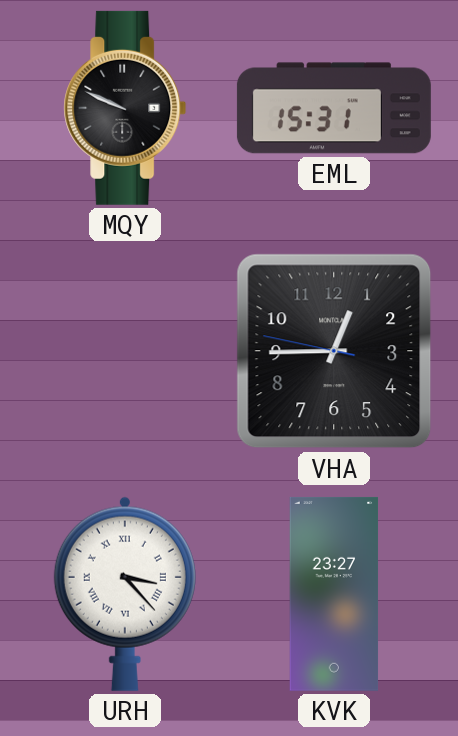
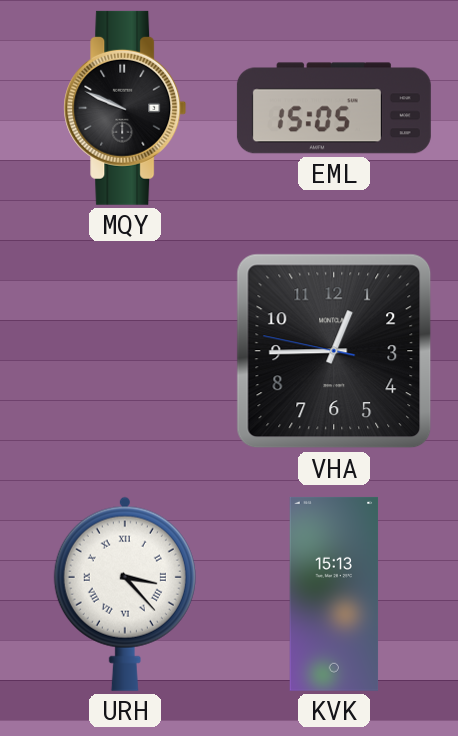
EML: 15:31 -> 15:05
KVK: 23:27 -> 15:13
